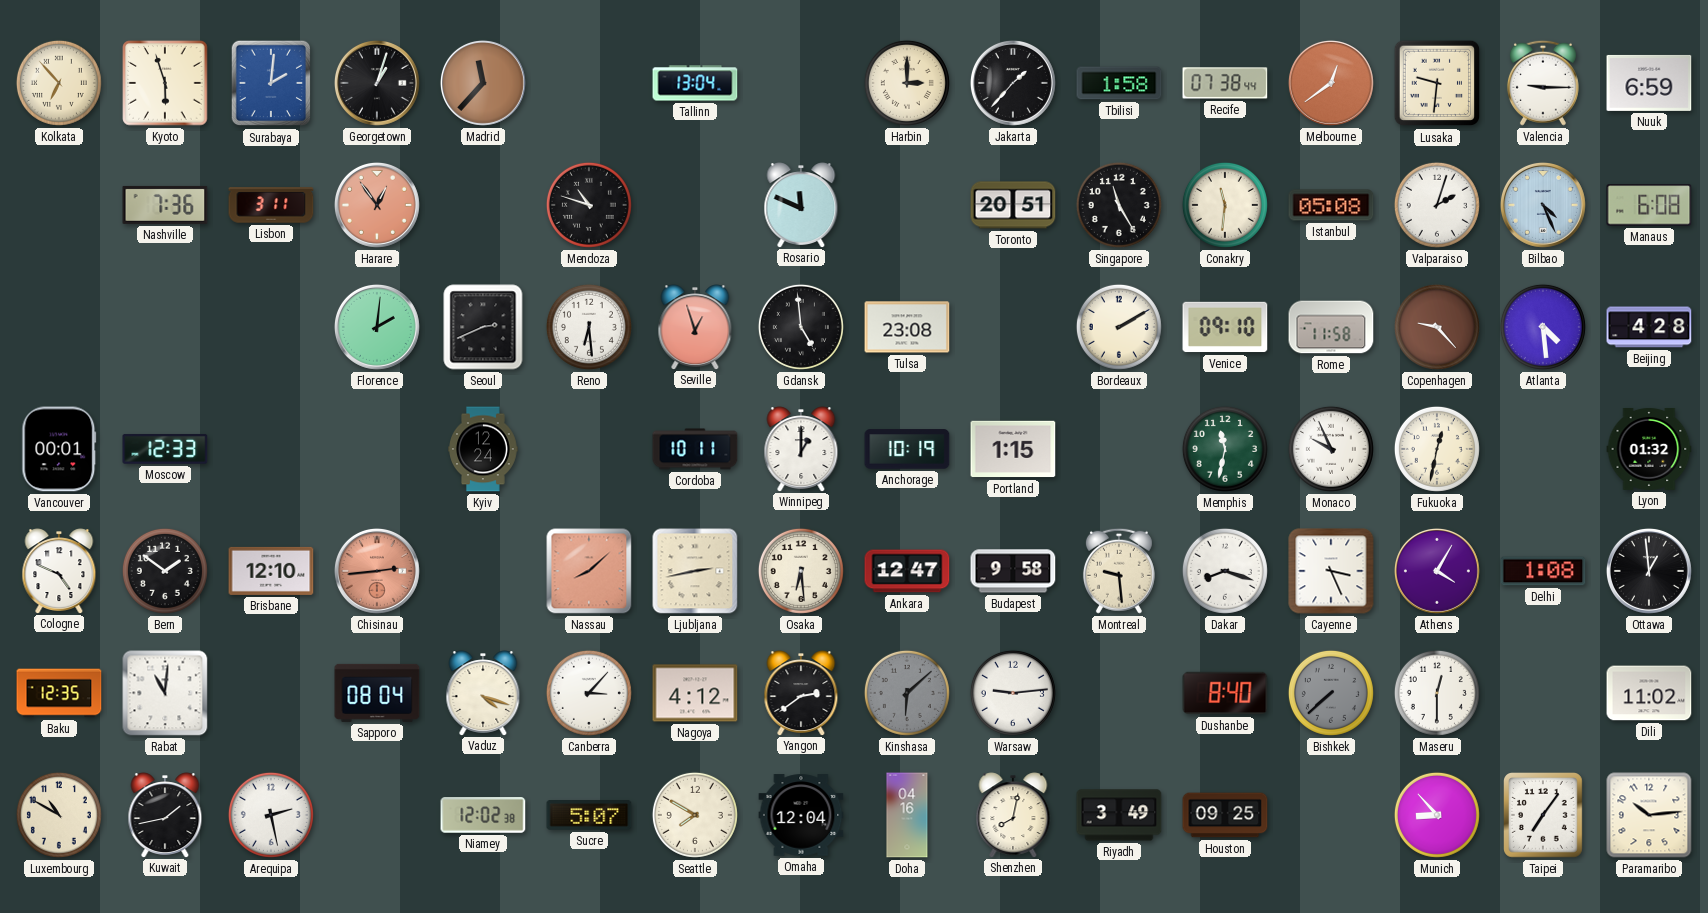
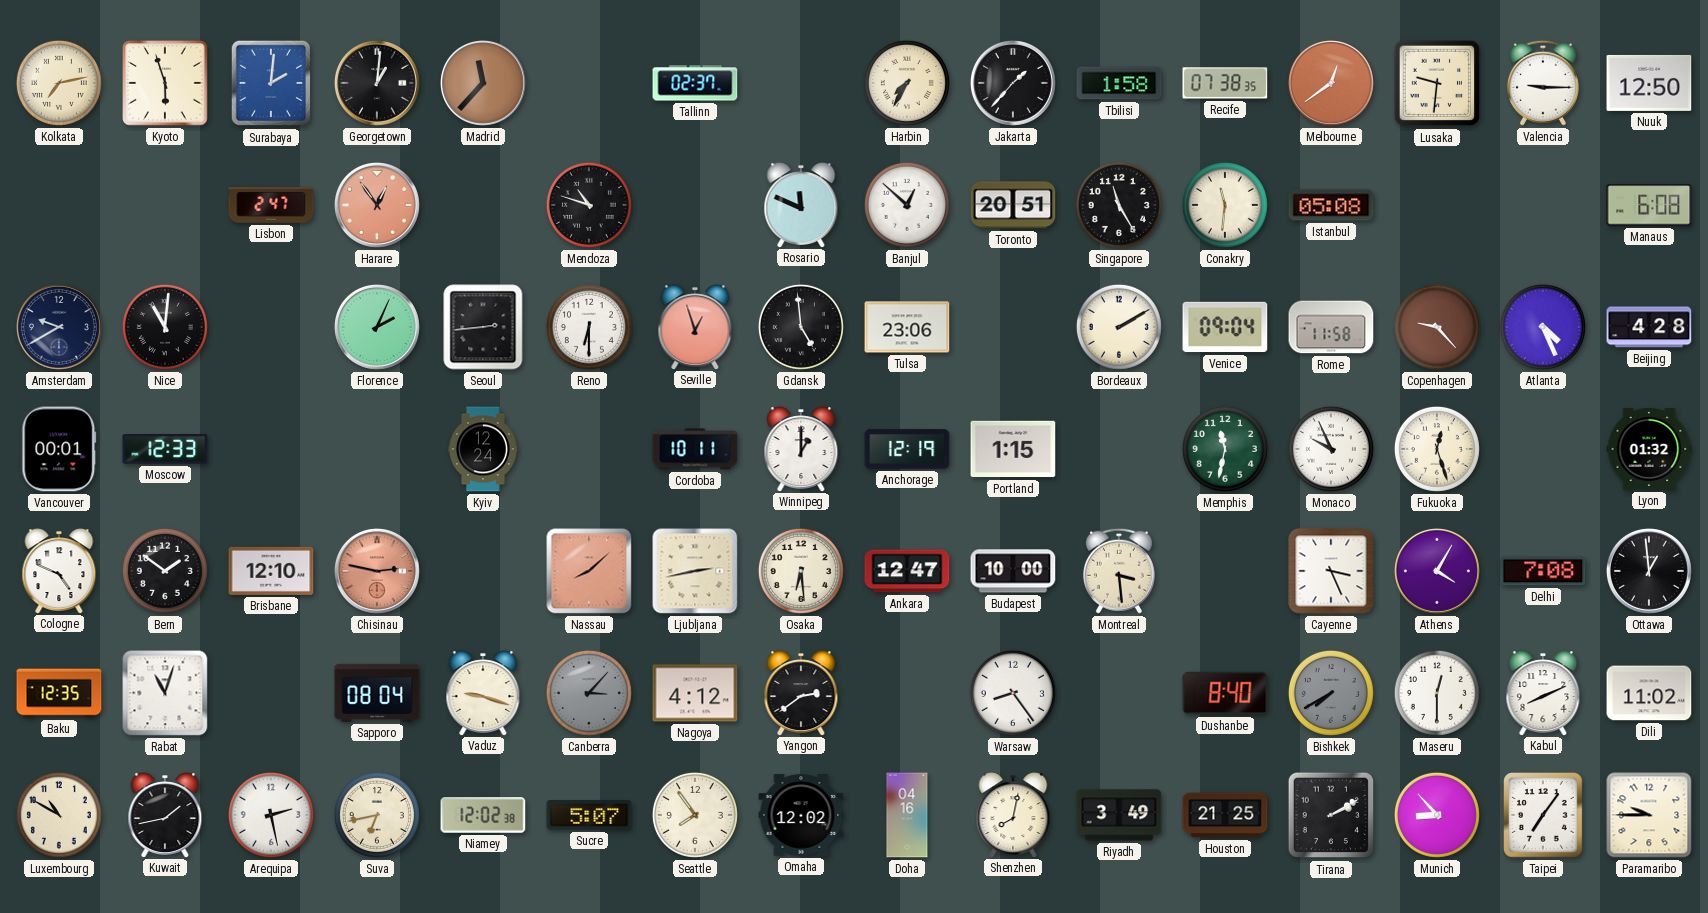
Kolkata: 6:53 -> 7:13
Georgetown: 1:03 -> 1:01
Tallinn: 13:04 -> 02:37
Harbin: 3:00 -> 7:35
Recife: 07:38:44 -> 07:38:35
Nuuk: 6:59 -> 12:50
Nashville: 7:36 -> none
Lisbon: 3:11 -> 2:47
Banjul: none -> 12:52
Valparaiso: 2:03 -> none
Bilbao: 4:26 -> none
Amsterdam: none -> 9:40
Nice: none -> 11:01
Florence: 2:01 -> 2:04
Seoul: 2:41 -> 2:44
Reno: 6:29 -> 6:30
Tulsa: 23:08 -> 23:06
Venice: 09:10 -> 09:04
Atlanta: 4:29 -> 4:26
Anchorage: 10:19 -> 12:19
Fukuoka: 12:32 -> 12:27
Chisinau: 2:44 -> 2:47
Budapest: 9:58 -> 10:00
Montreal: 9:29 -> 3:29
Dakar: 8:18 -> none
Delhi: 1:08 -> 7:08
Rabat: 11:01 -> 11:03
Vaduz: 4:18 -> 9:18
Canberra dial: white -> grey
Kinshasa: 6:08 -> none
Warsaw: 9:14 -> 8:24
Bishkek: 7:38 -> 7:40
Kabul: none -> 8:11
Suva: none -> 6:43
Seattle: 7:50 -> 7:54
Omaha: 12:04 -> 12:02
Houston: 09:25 -> 21:25
Tirana: none -> 2:10
Paramaribo: 10:14 -> 9:45
